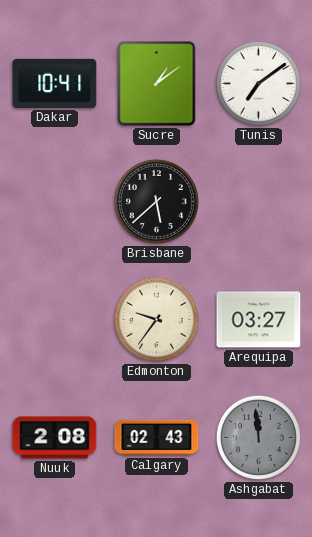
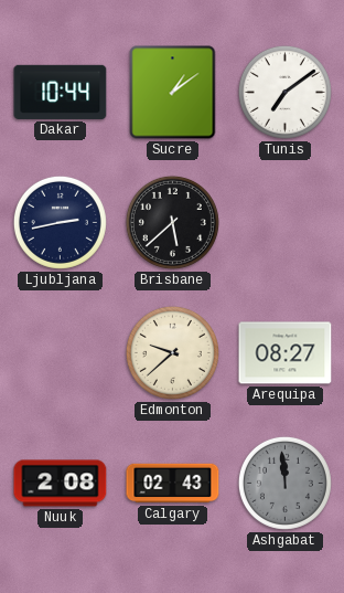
Dakar: 10:41 -> 10:44
Ljubljana: none -> 2:43
Edmonton: 9:36 -> 9:38
Arequipa: 03:27 -> 08:27
